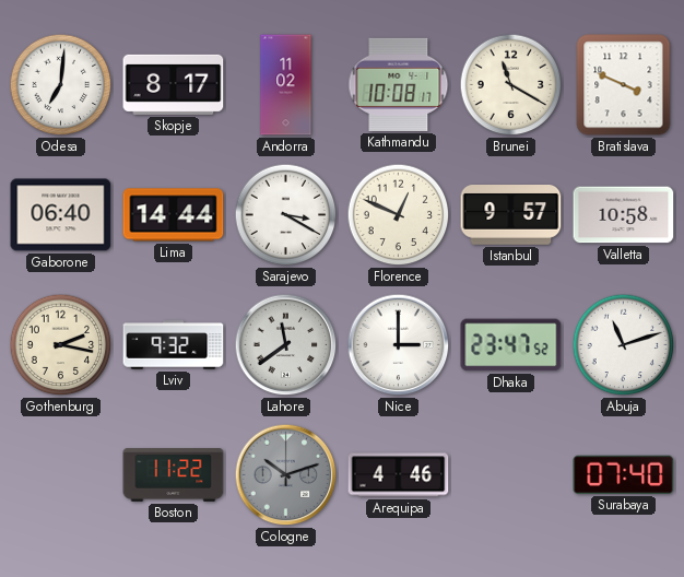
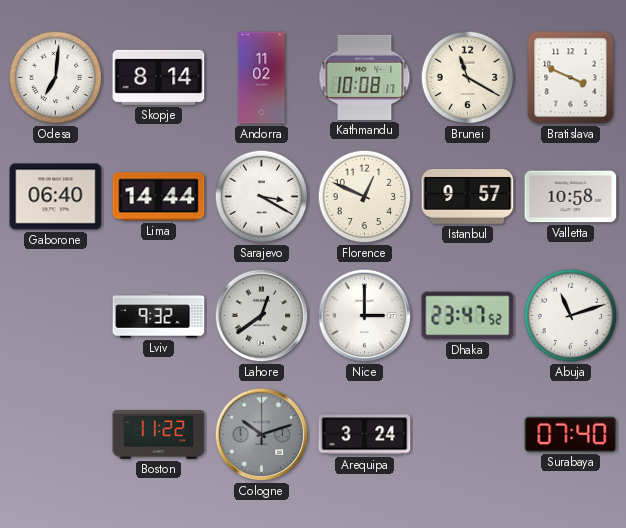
Skopje: 8:17 -> 8:14
Gothenburg: 2:17 -> none
Lahore: 11:39 -> 12:39
Arequipa: 4:46 -> 3:24
